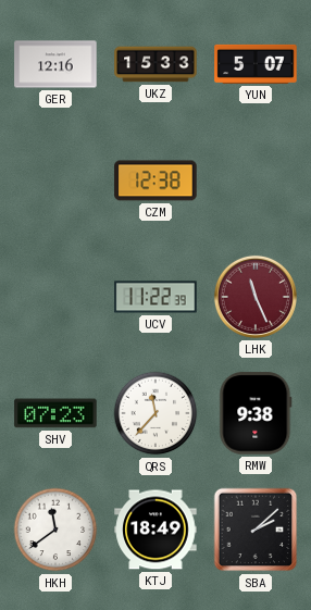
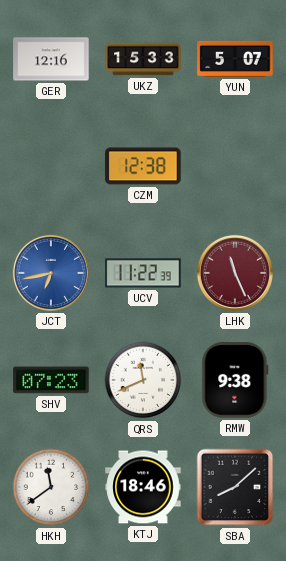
JCT: none -> 6:43
QRS: 11:37 -> 11:41
KTJ: 18:49 -> 18:46
SBA: 2:08 -> 8:08
